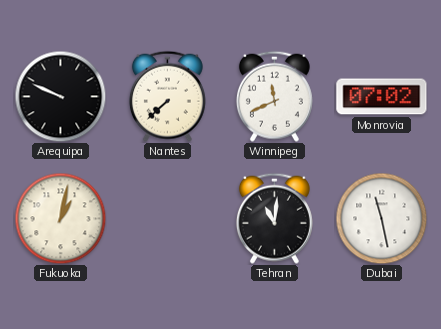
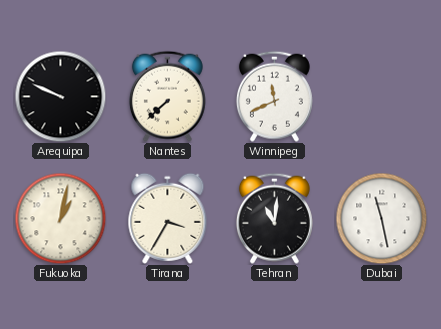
Monrovia: 07:02 -> none
Tirana: none -> 3:35
